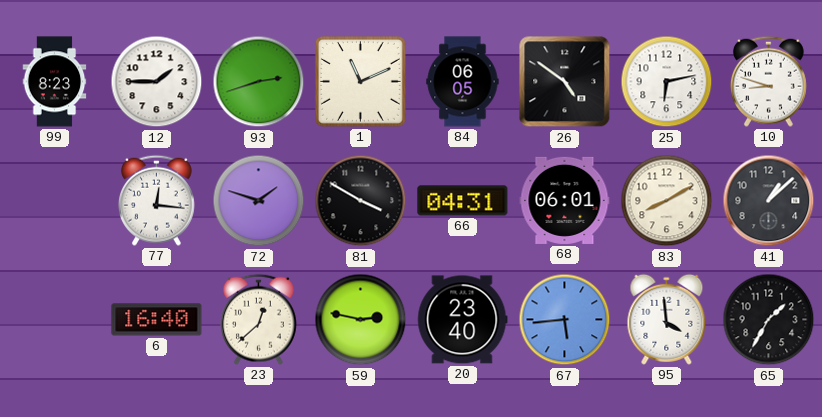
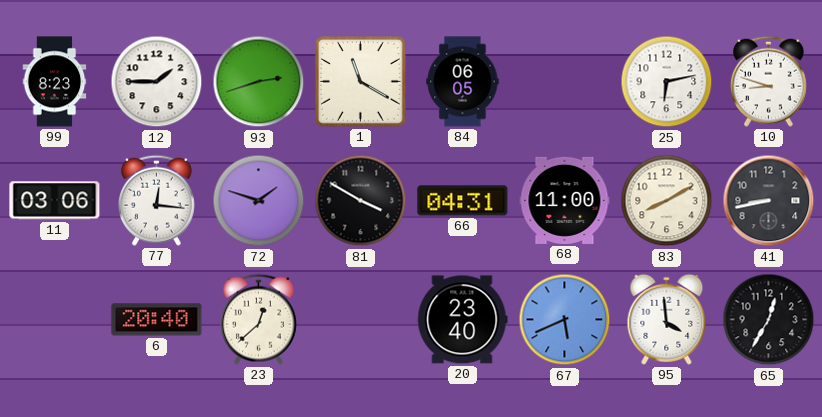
1: 11:11 -> 11:20
26: 4:51 -> none
11: none -> 03:06
68: 06:01 -> 11:00
41: 1:08 -> 8:43
6: 16:40 -> 20:40
59: 2:47 -> none
67: 5:44 -> 5:41
65: 1:35 -> 12:35
